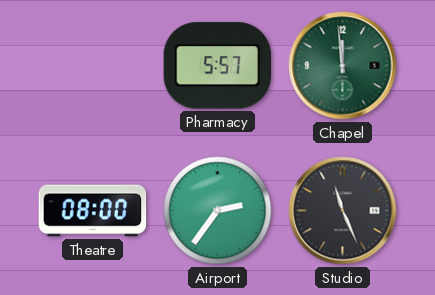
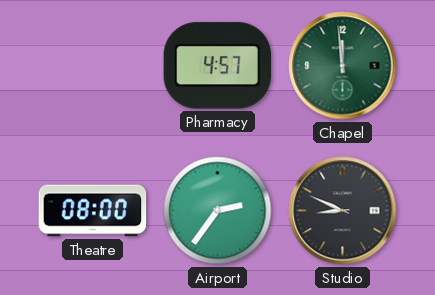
Pharmacy: 5:57 -> 4:57
Studio: 11:26 -> 8:49
